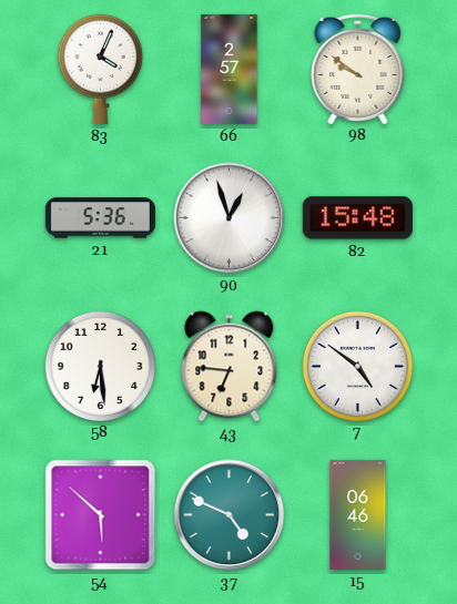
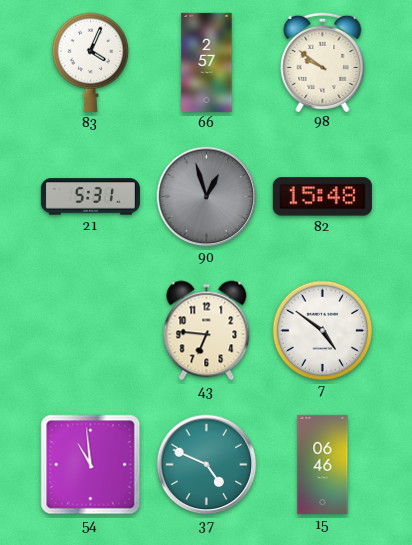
21: 5:36 -> 5:31
90 dial: white -> grey
58: 6:29 -> none
54: 5:52 -> 10:59
